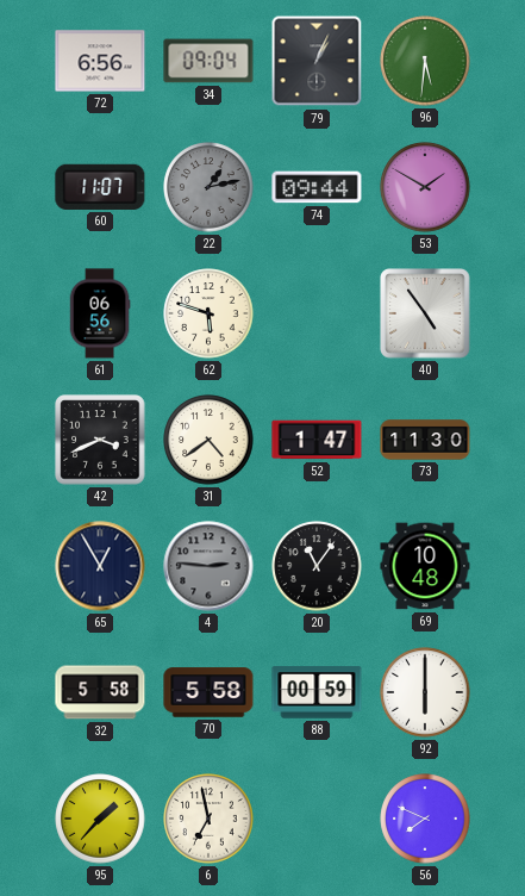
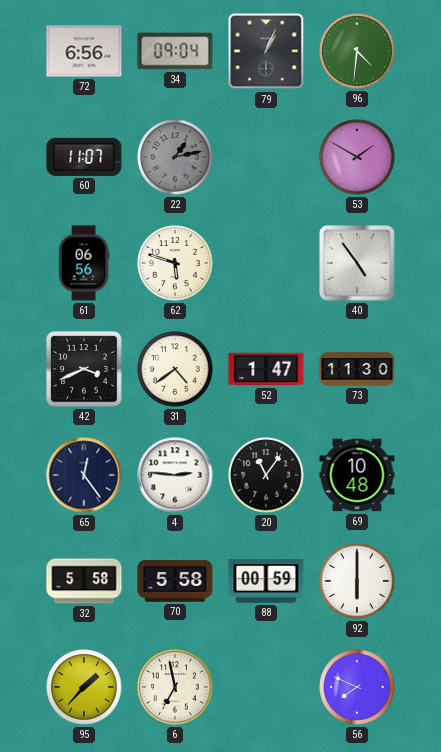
96: 5:31 -> 4:31
74: 09:44 -> none
65: 12:55 -> 12:24
4 dial: grey -> white
